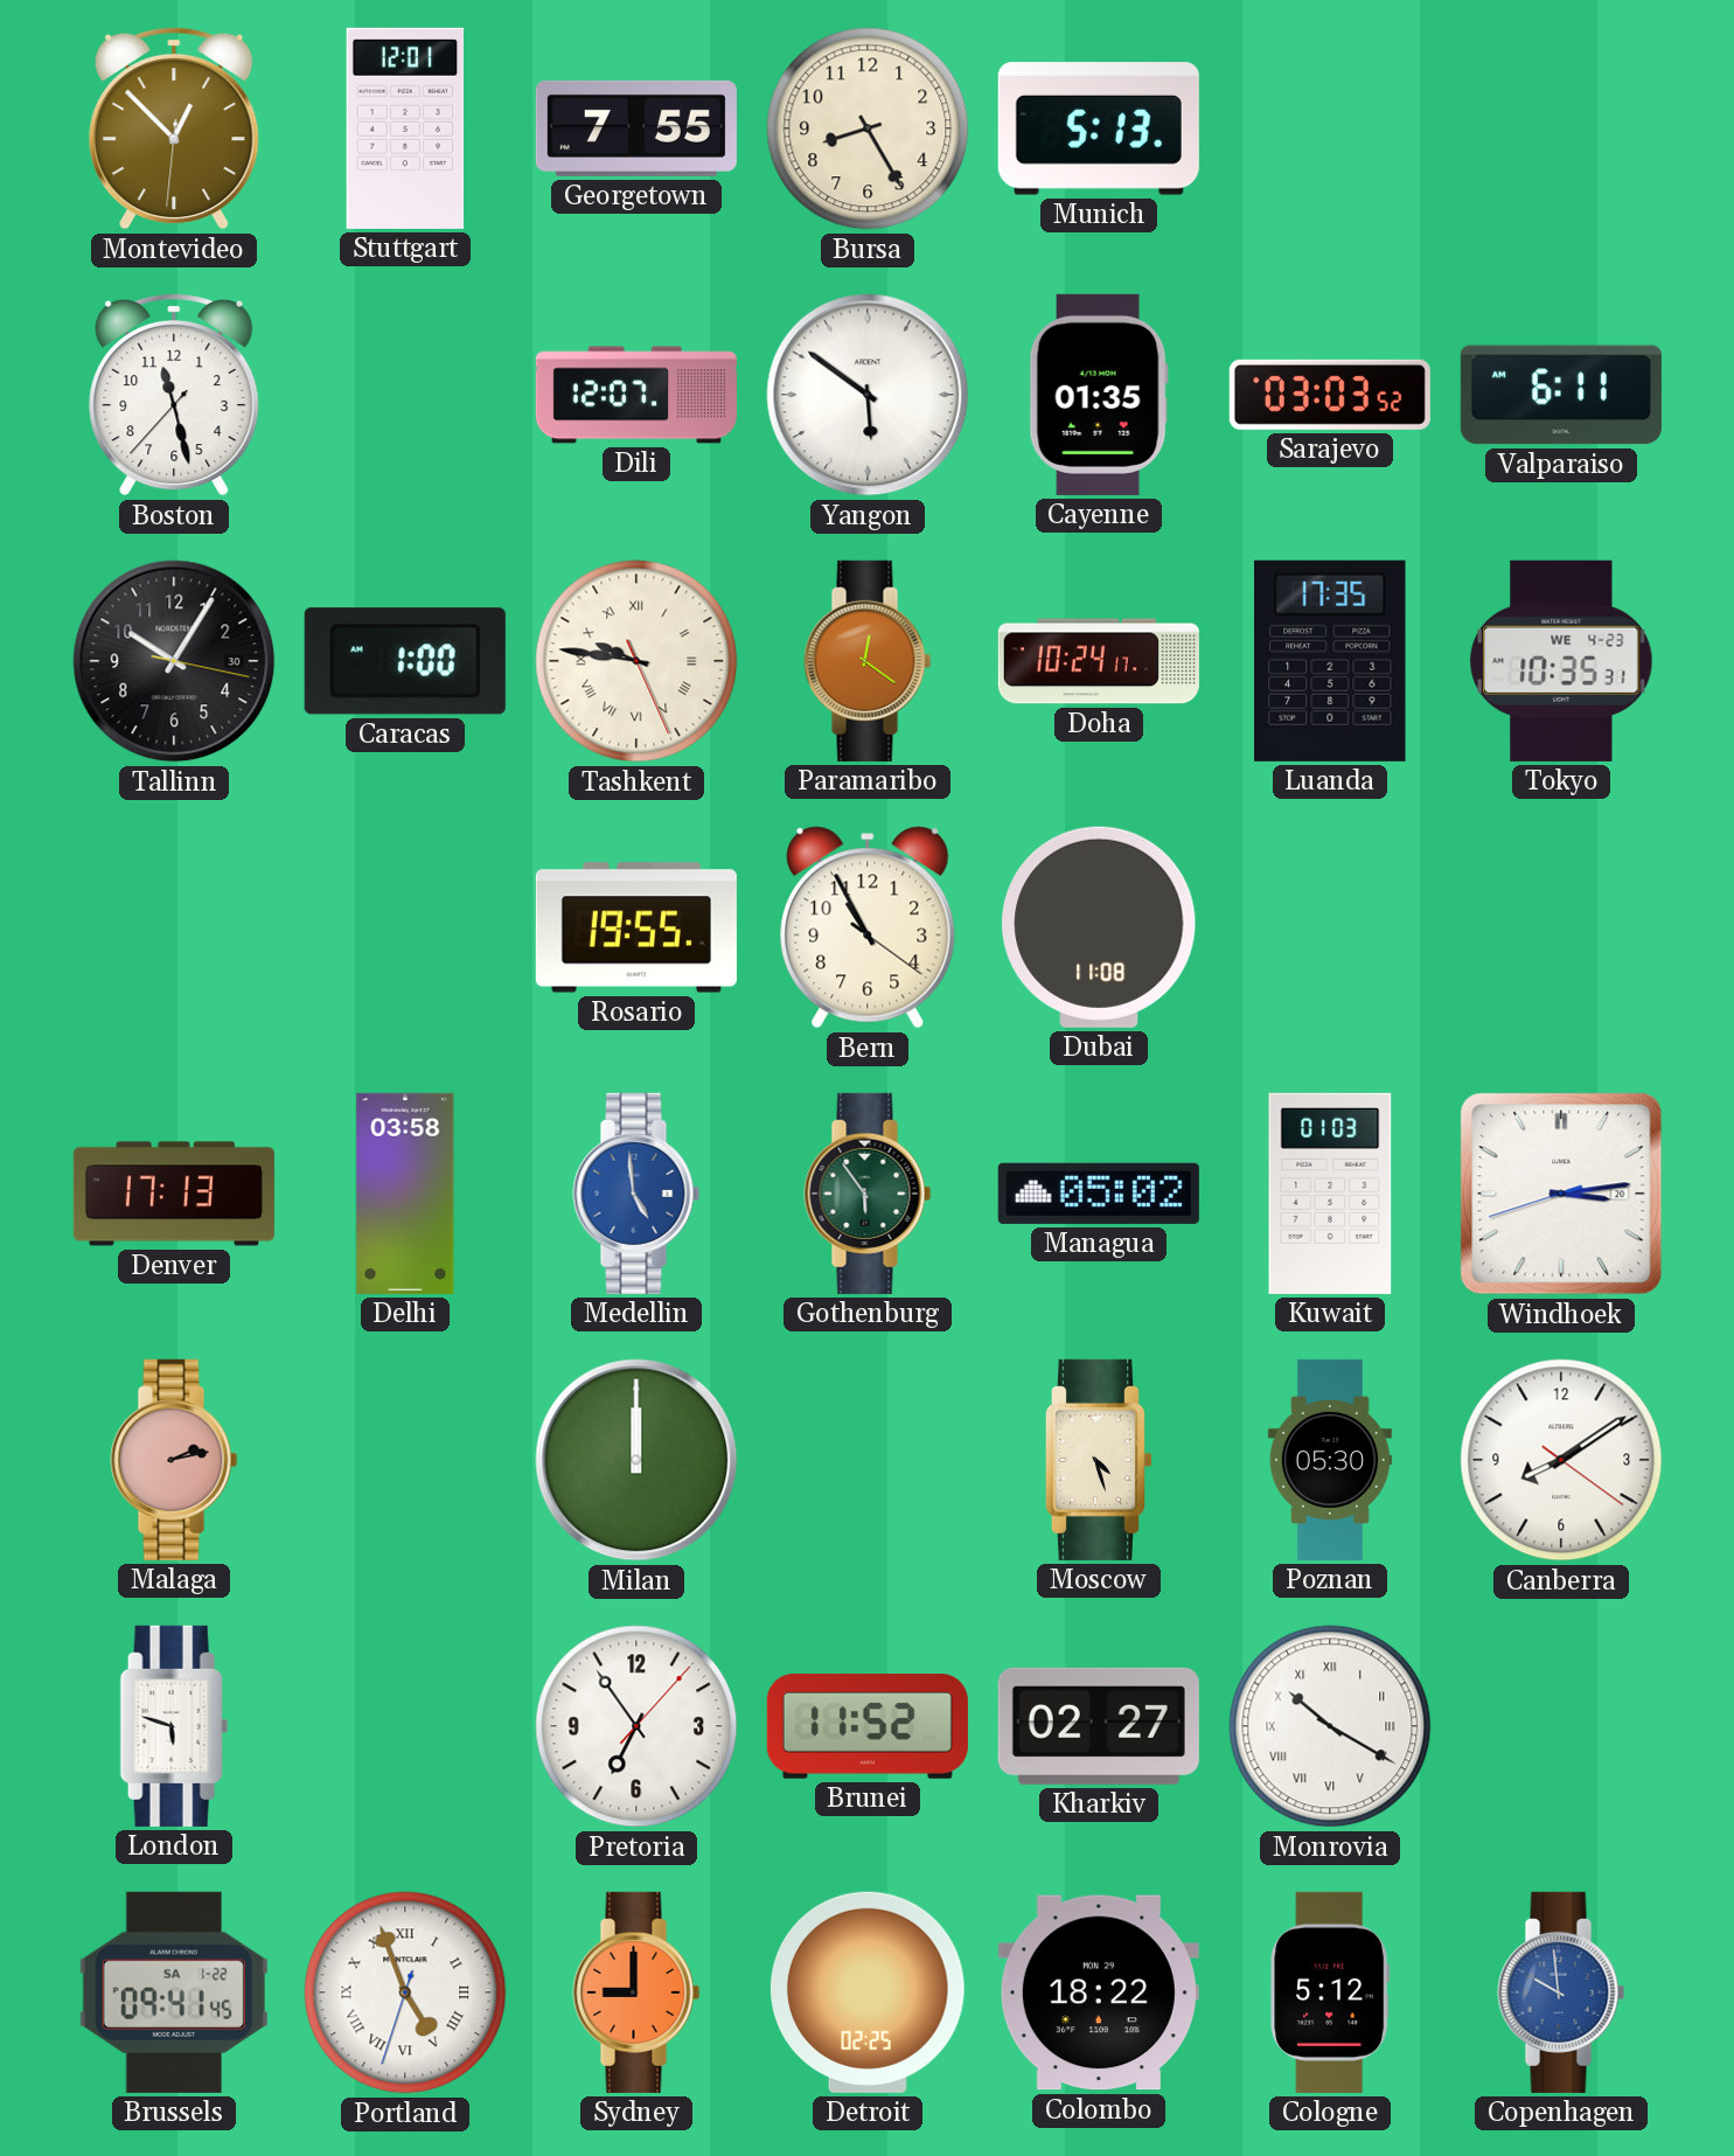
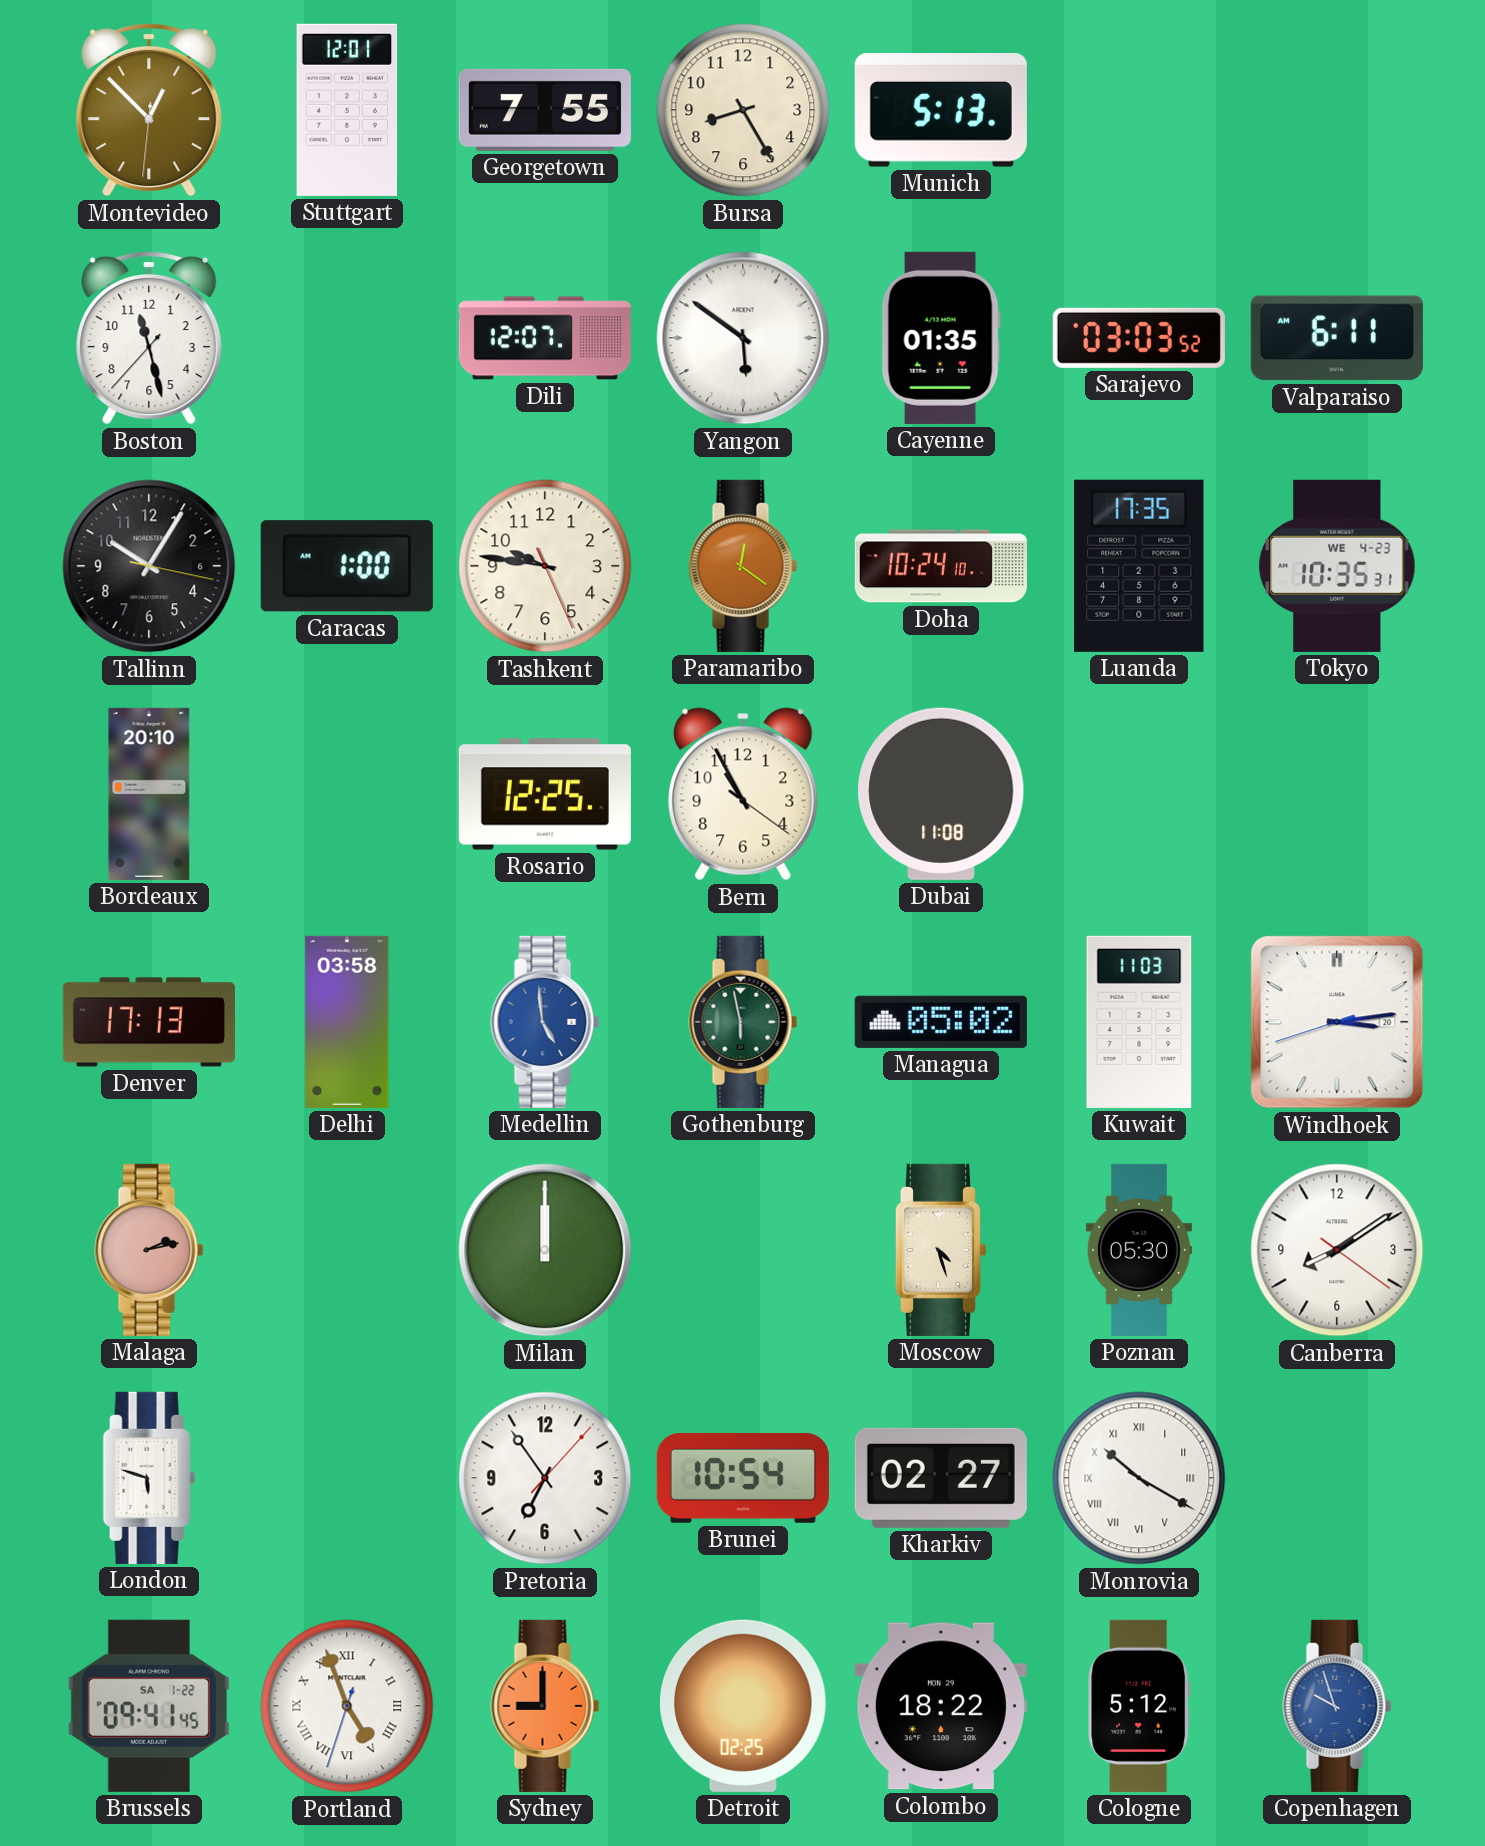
Tallinn date: 30 -> 6
Tashkent numerals: Roman -> Arabic
Doha: 10:24:17 -> 10:24:10
Bordeaux: none -> 20:10
Rosario: 19:55 -> 12:25
Gothenburg: 5:54 -> 5:58
Kuwait: 01:03 -> 11:03
Brunei: 11:52 -> 10:54
Copenhagen: 9:59 -> 9:57
